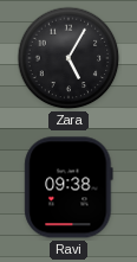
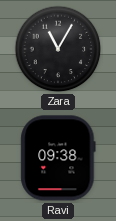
Zara: 5:05 -> 11:05
